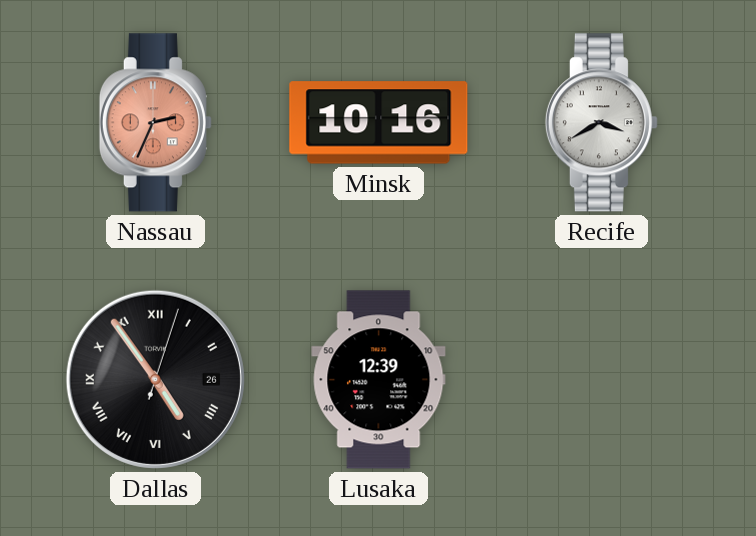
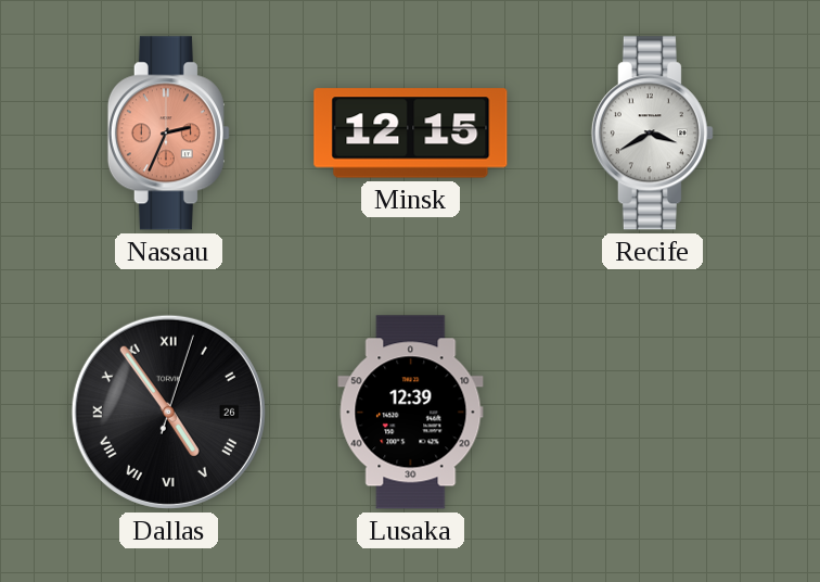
Minsk: 10:16 -> 12:15
